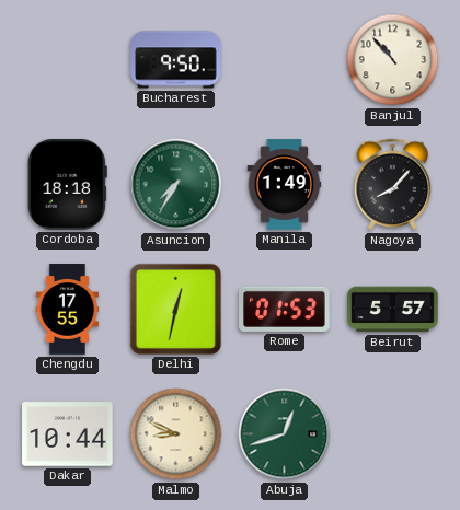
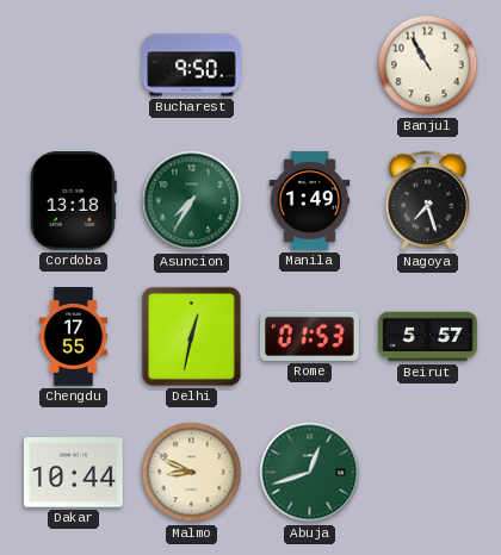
Banjul: 10:53 -> 10:55
Cordoba: 18:18 -> 13:18
Nagoya: 8:07 -> 7:27
